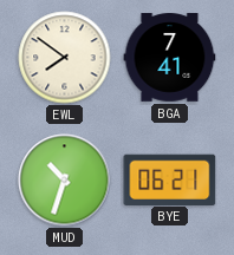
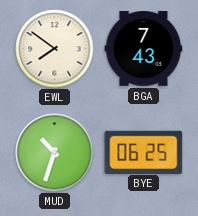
BGA: 7:41 -> 7:43
BYE: 06:21 -> 06:25
